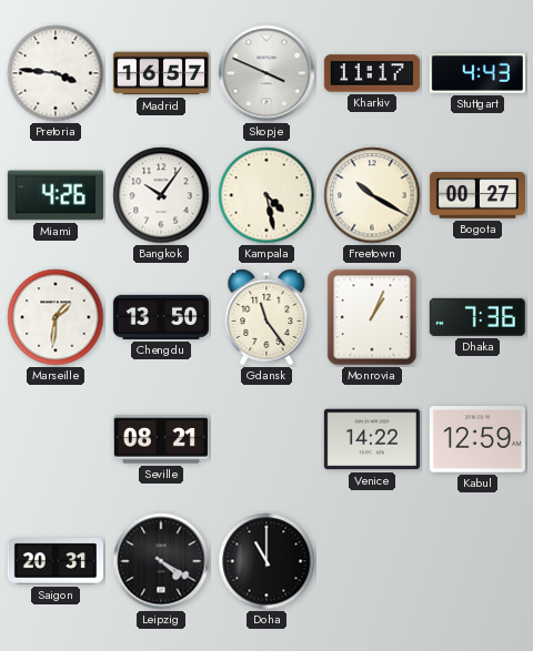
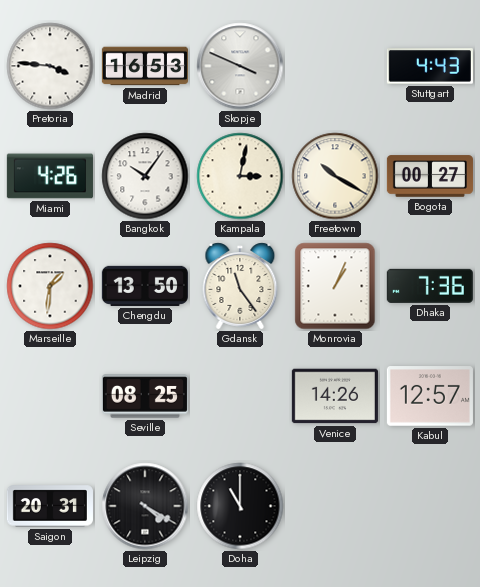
Madrid: 16:57 -> 16:53
Kharkiv: 11:17 -> none
Kampala: 4:28 -> 3:02
Seville: 08:21 -> 08:25
Venice: 14:22 -> 14:26
Kabul: 12:59 -> 12:57
